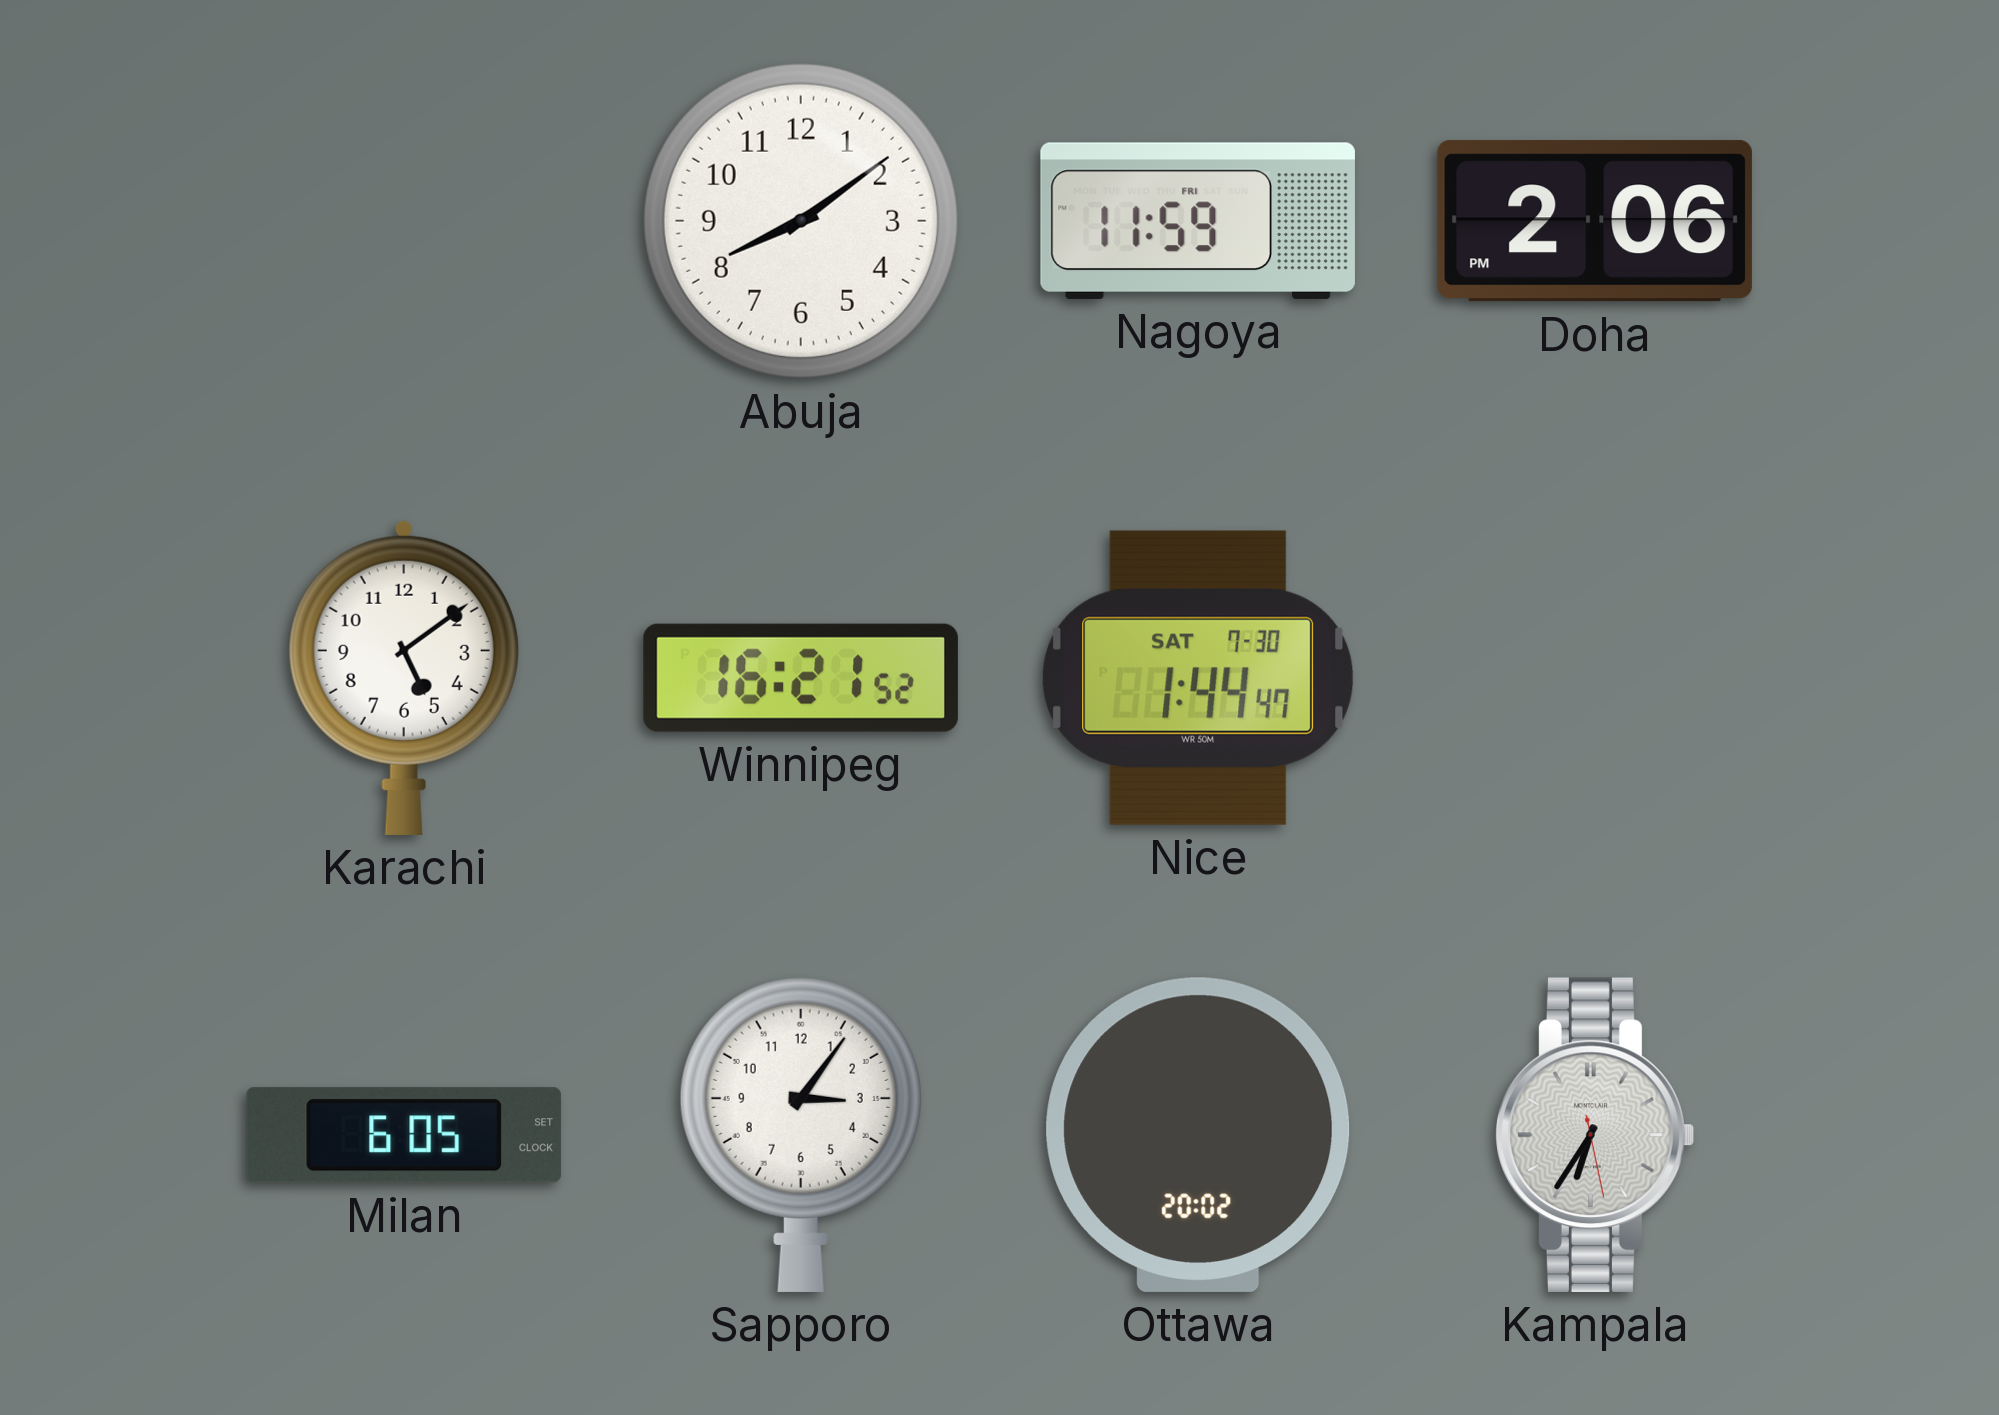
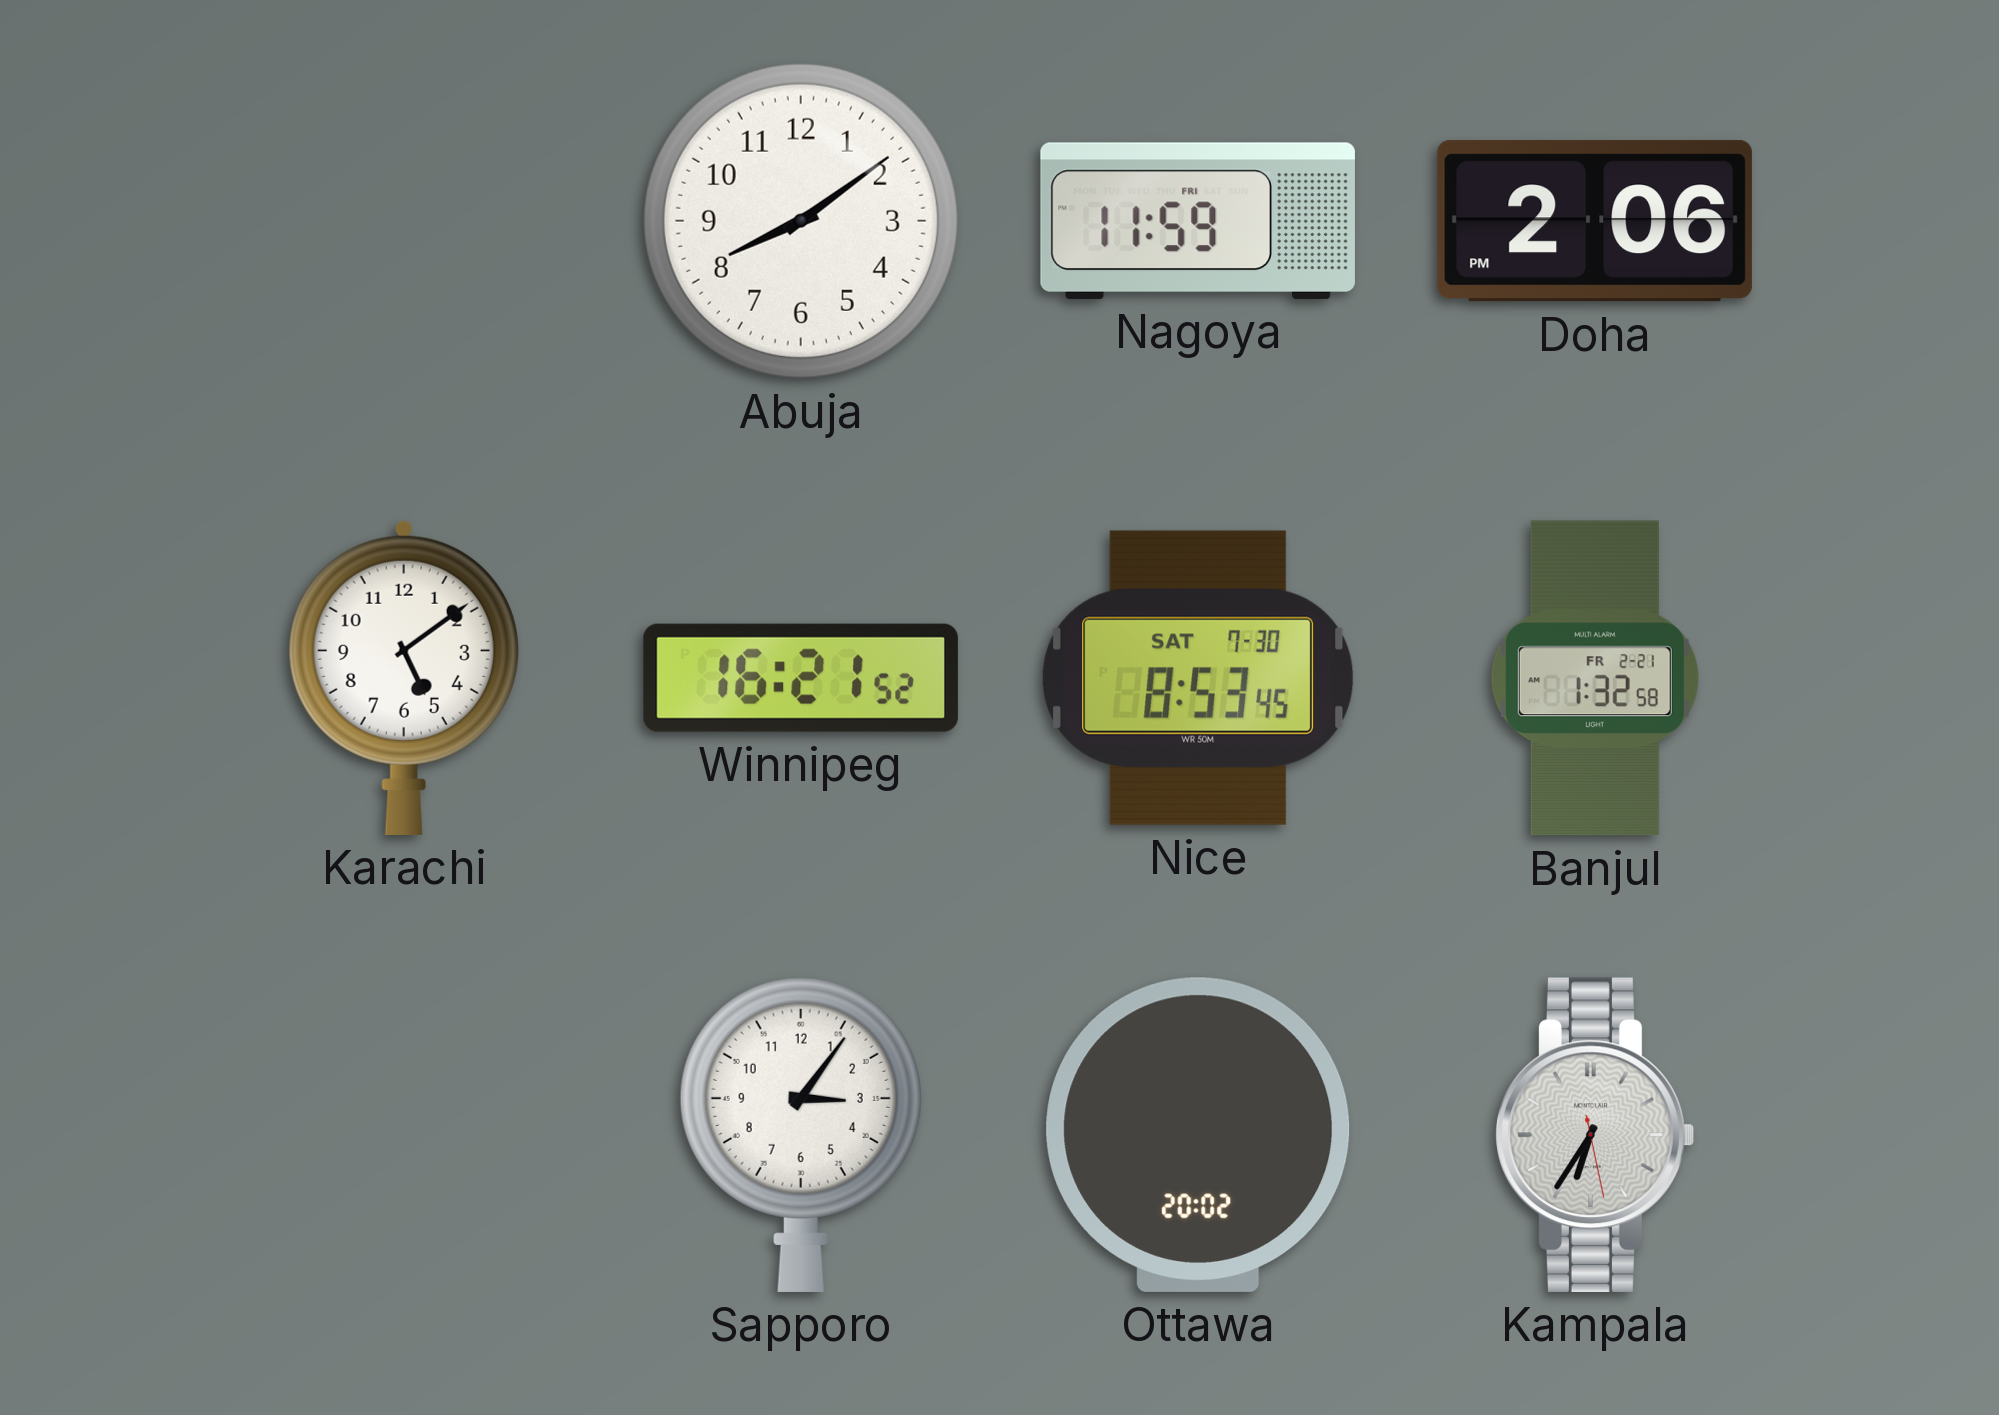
Nice: 1:44 -> 8:53
Banjul: none -> 1:32
Milan: 6:05 -> none
